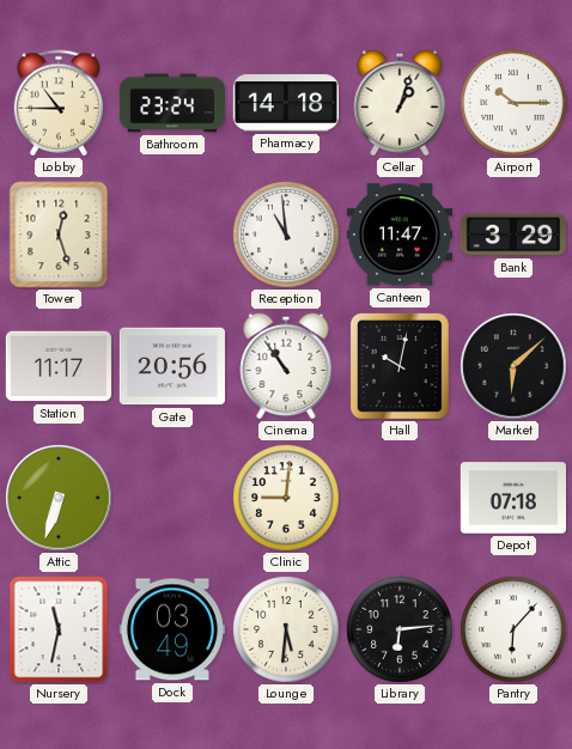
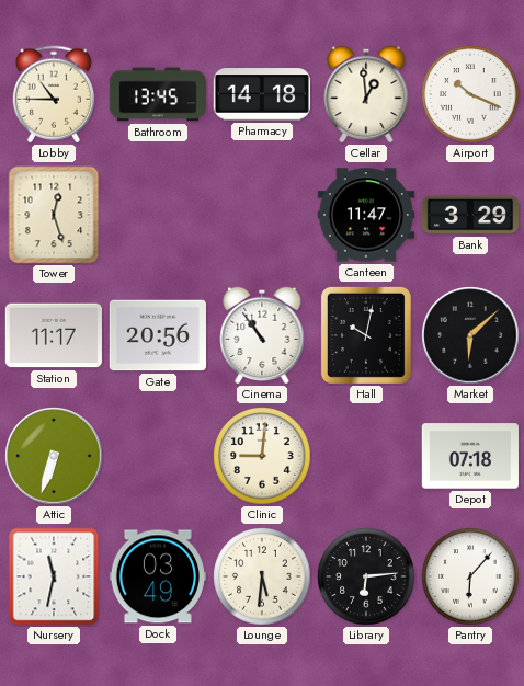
Bathroom: 23:24 -> 13:45
Cellar: 1:03 -> 12:59
Airport: 10:15 -> 10:19
Reception: 10:59 -> none
